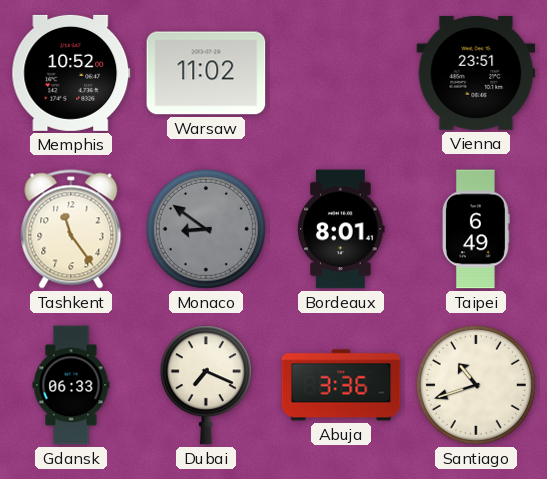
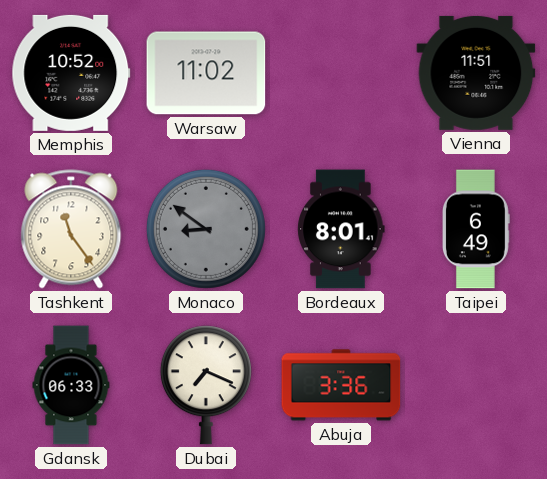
Vienna: 23:51 -> 11:51
Santiago: 10:42 -> none
